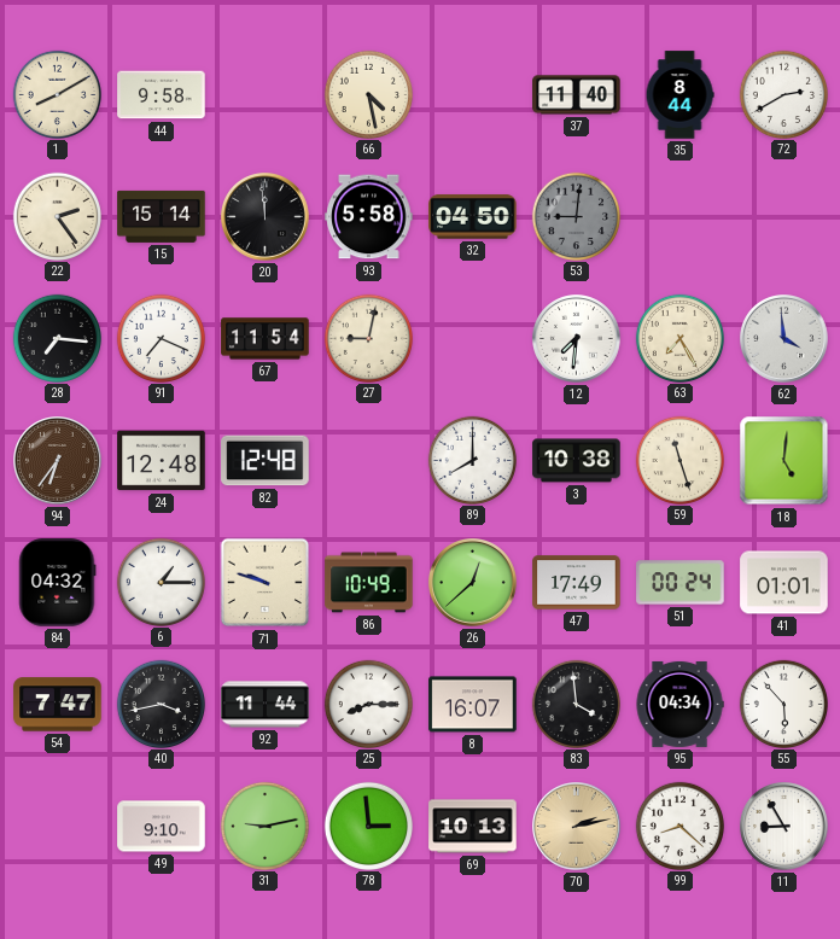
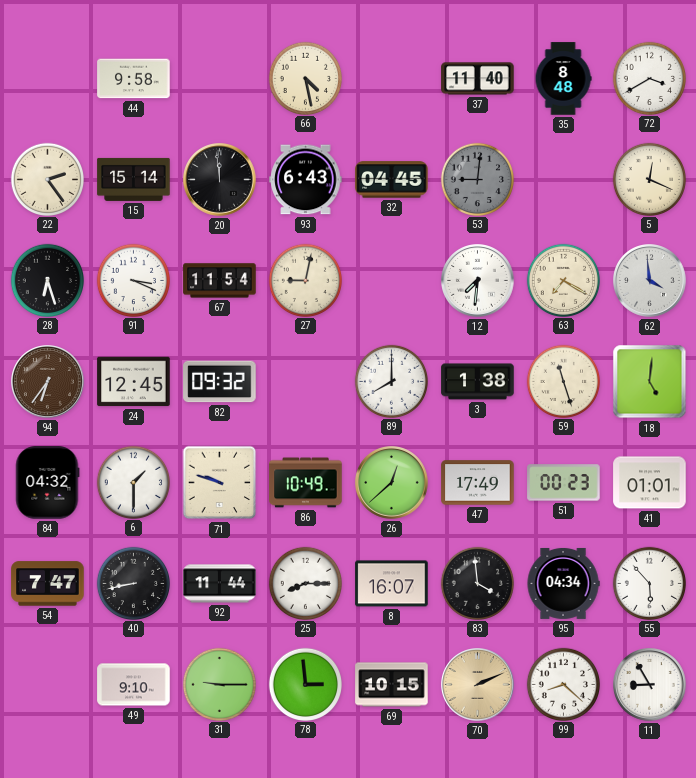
1: 8:10 -> none
35: 8:44 -> 8:48
72: 2:40 -> 3:40
93: 5:58 -> 6:43
32: 04:50 -> 04:45
5: none -> 12:19
28: 7:16 -> 6:27
91: 7:19 -> 3:19
63: 7:25 -> 7:20
24: 12:48 -> 12:45
82: 12:48 -> 09:32
3: 10:38 -> 1:38
6: 1:15 -> 1:30
51: 00:24 -> 00:23
40: 3:43 -> 8:43
31: 9:13 -> 9:15
69: 10:13 -> 10:15
70: 2:13 -> 2:11
